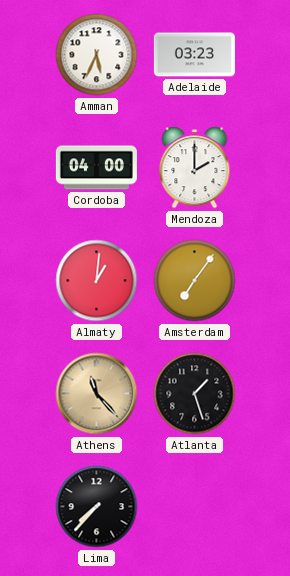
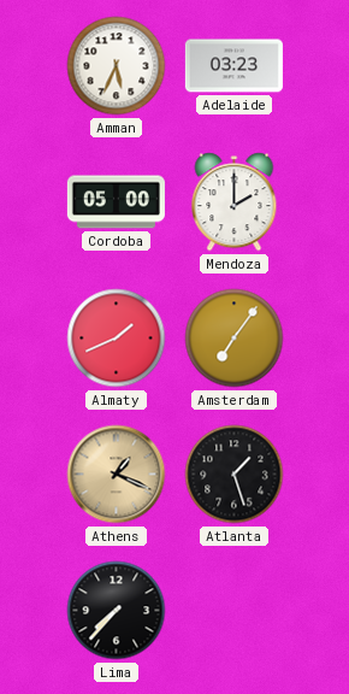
Cordoba: 04:00 -> 05:00
Almaty: 1:01 -> 1:41
Athens: 11:23 -> 1:19
